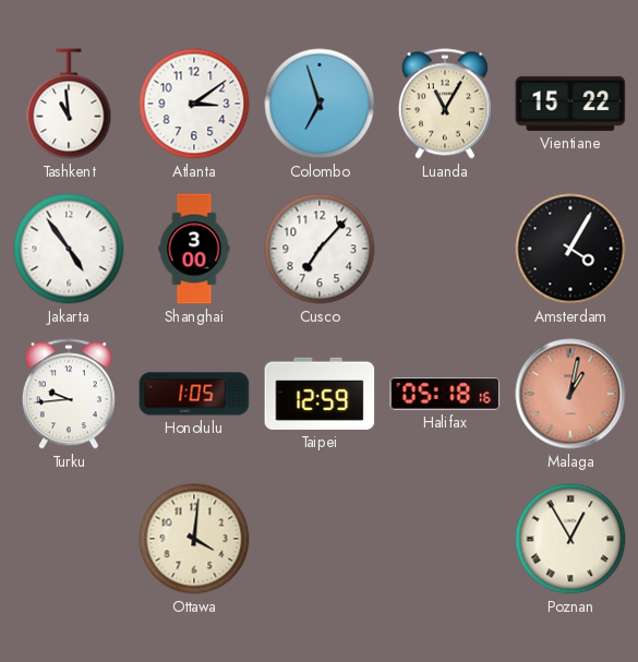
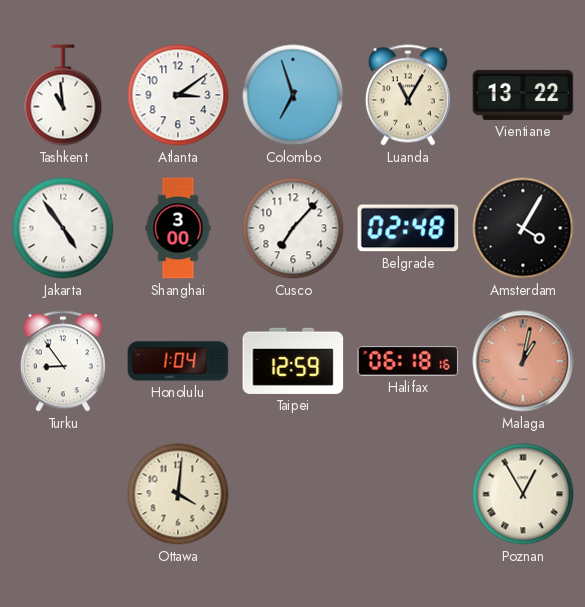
Vientiane: 15:22 -> 13:22
Belgrade: none -> 02:48
Turku: 9:44 -> 8:54
Honolulu: 1:05 -> 1:04
Halifax: 05:18 -> 06:18
